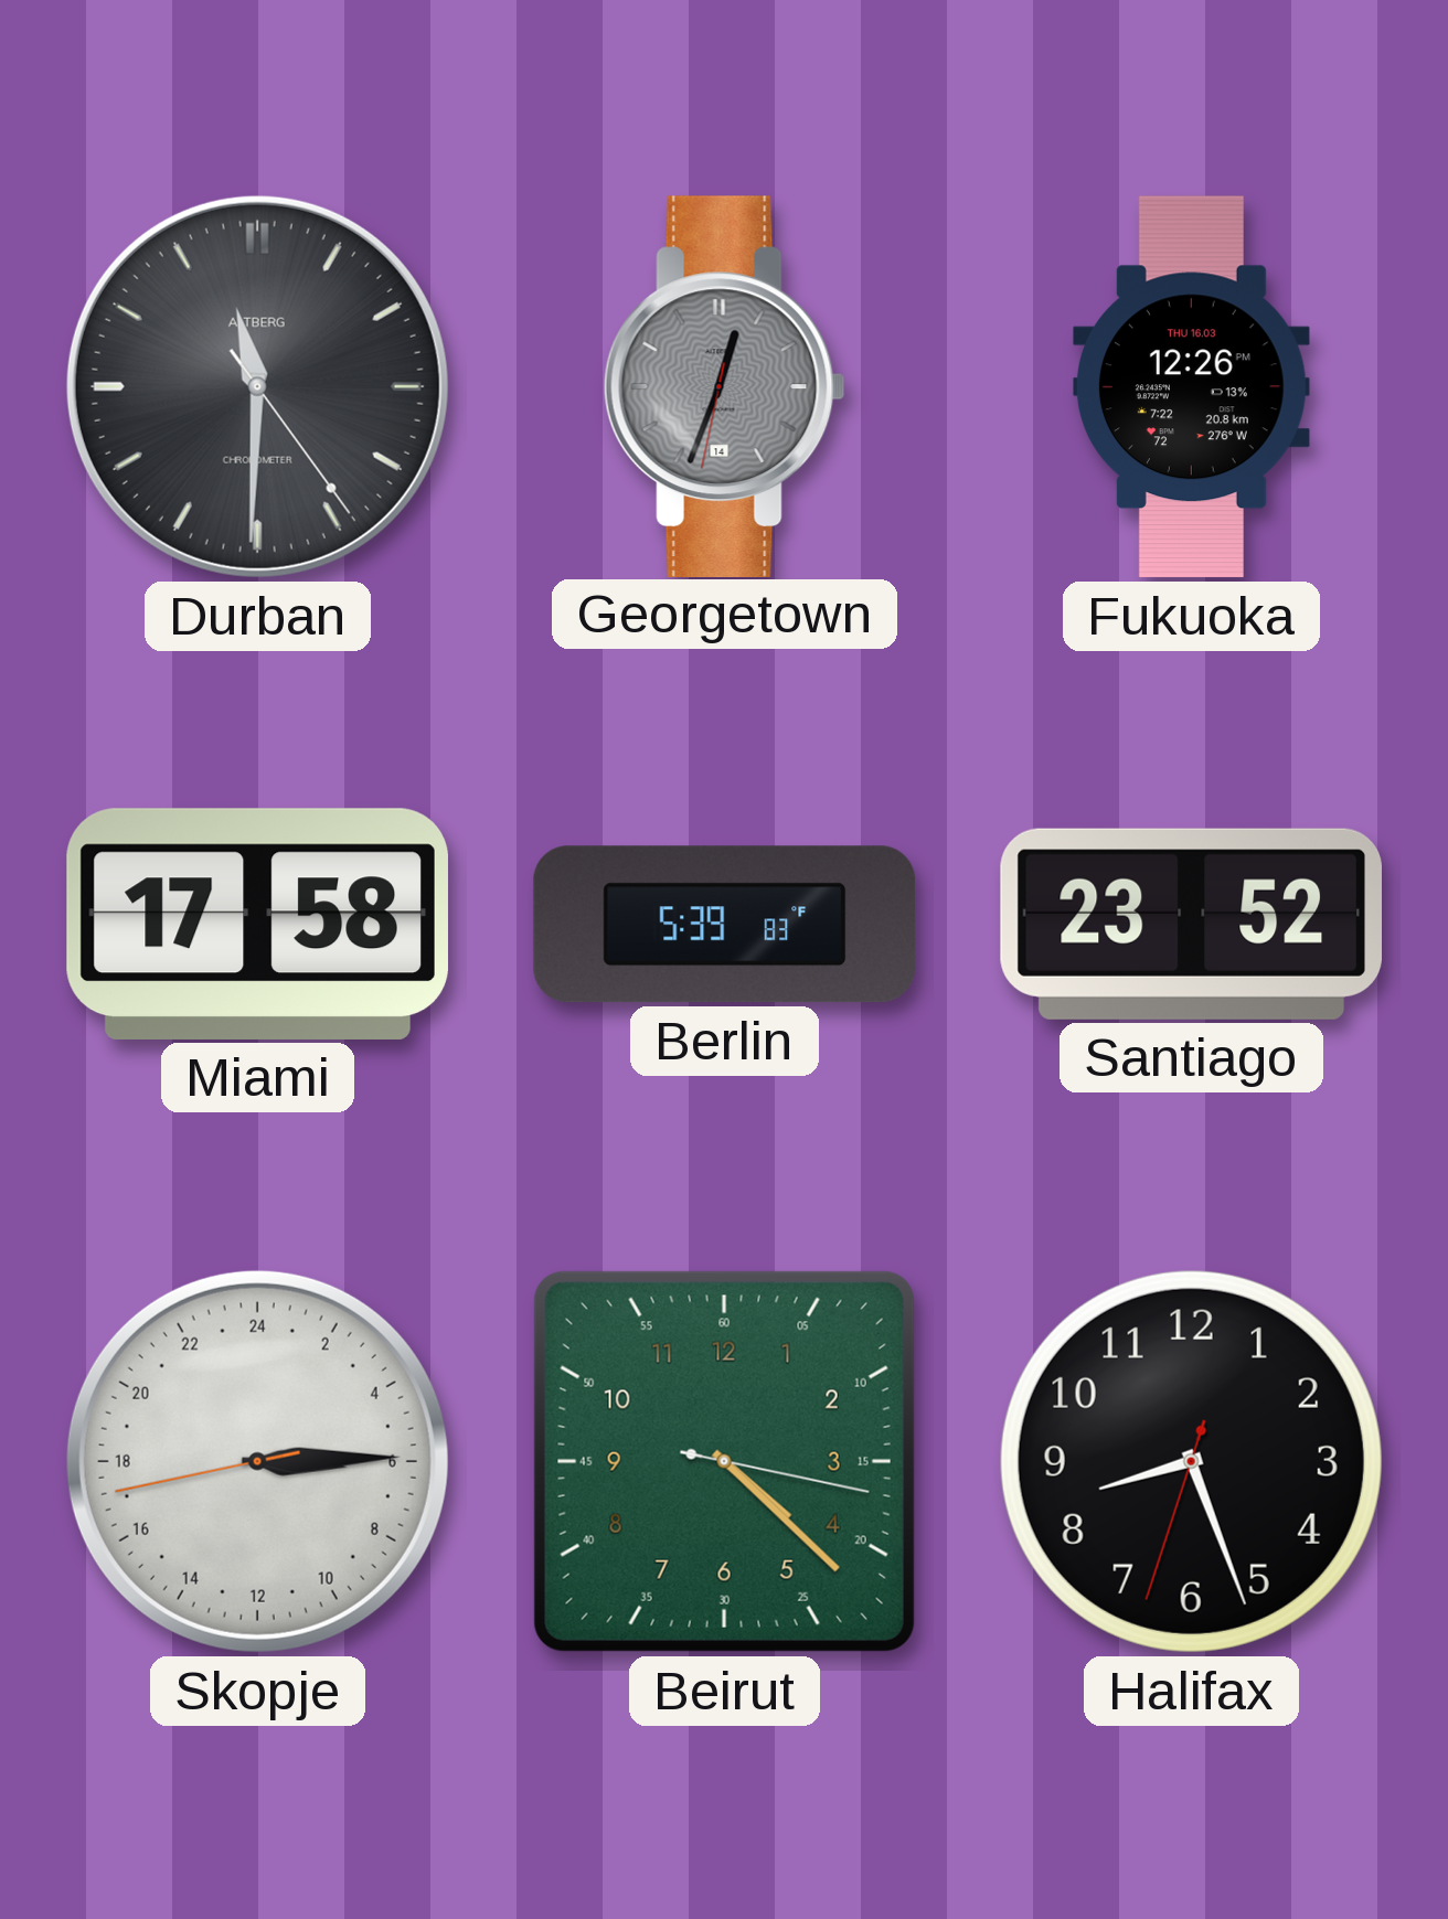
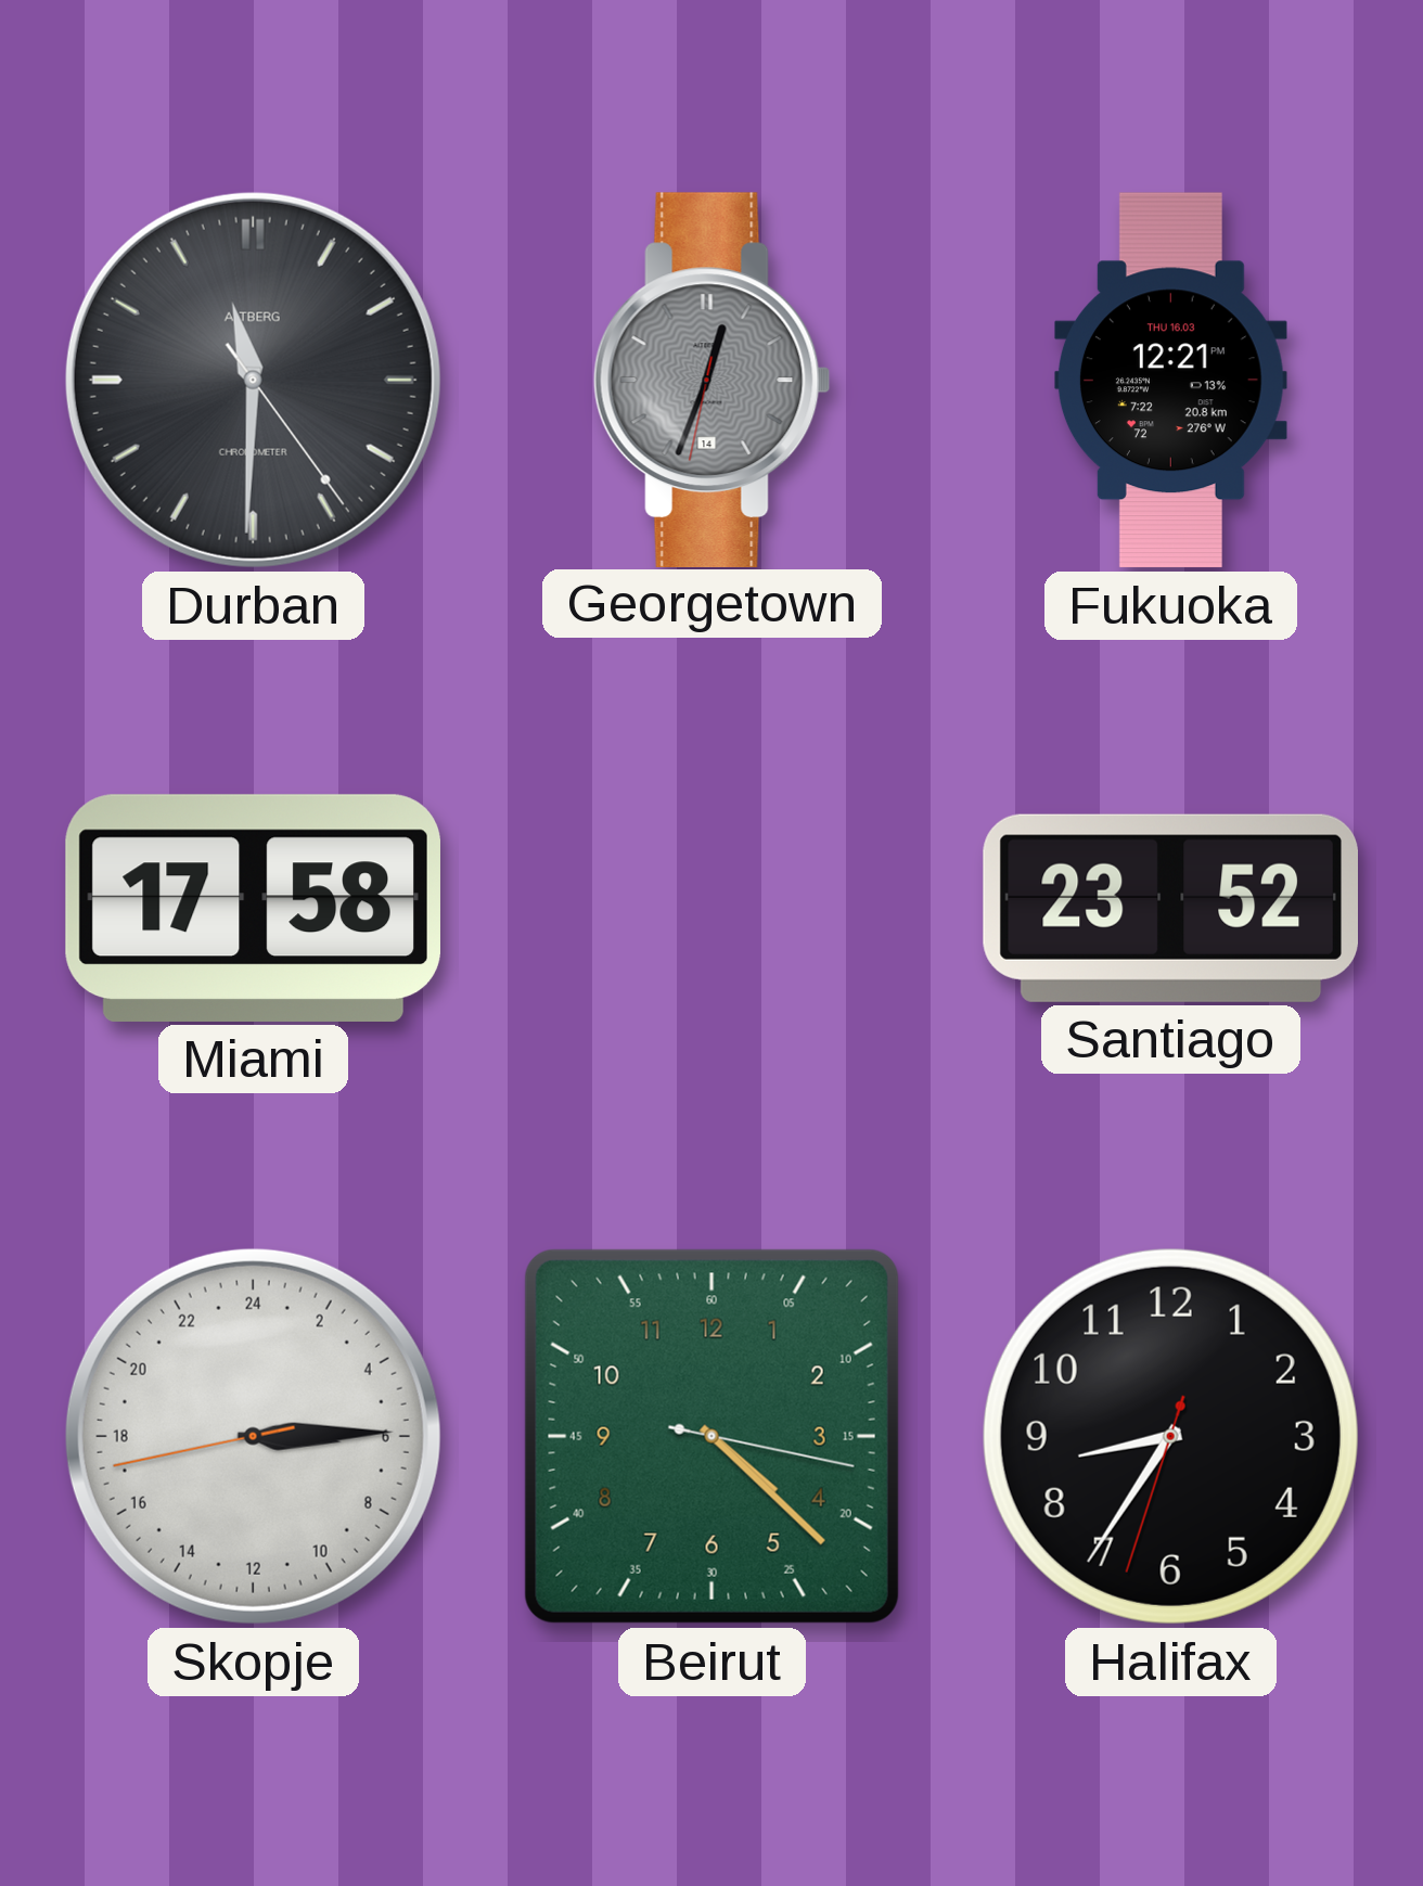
Fukuoka: 12:26 -> 12:21
Berlin: 5:39 -> none
Halifax: 8:26 -> 8:35
